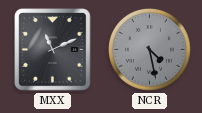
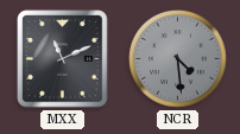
NCR: 4:28 -> 4:29
